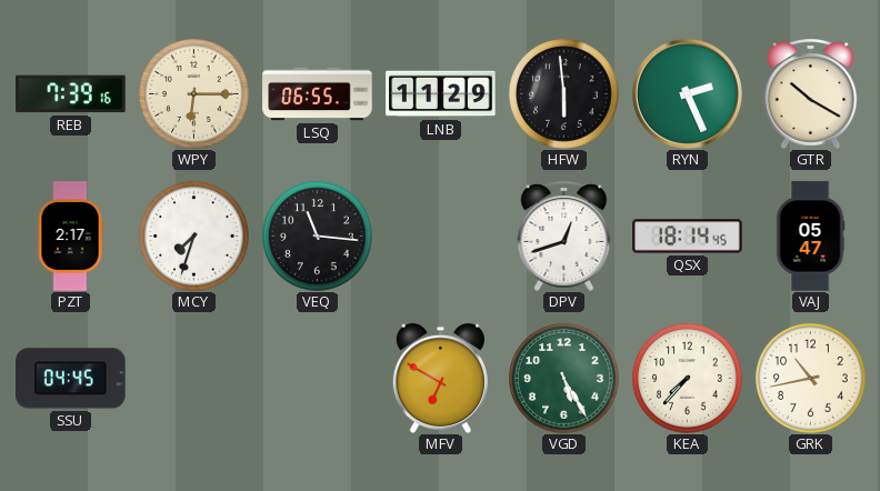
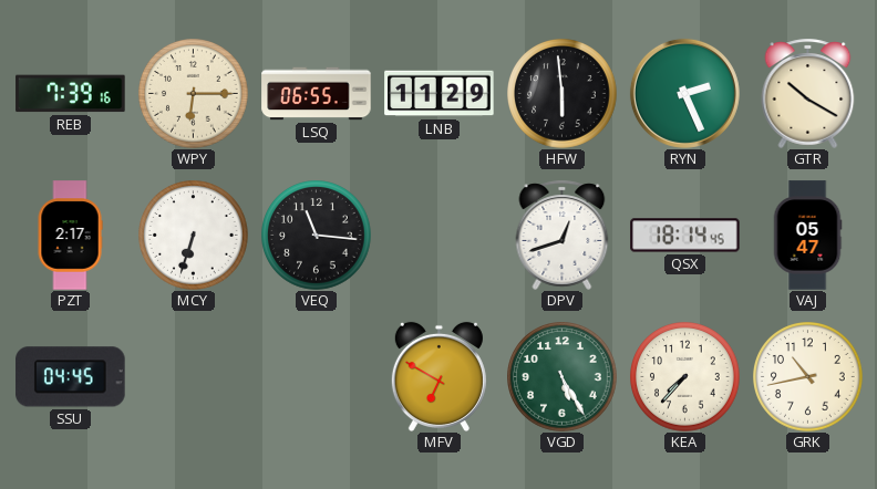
MCY: 7:33 -> 6:33
